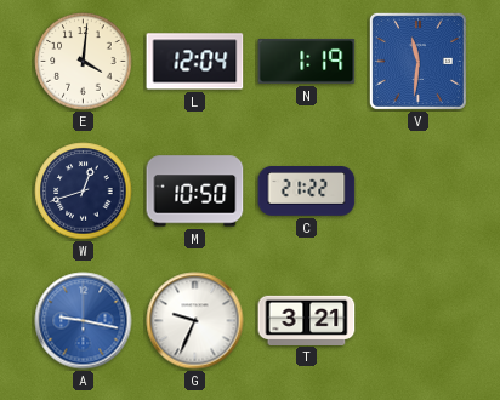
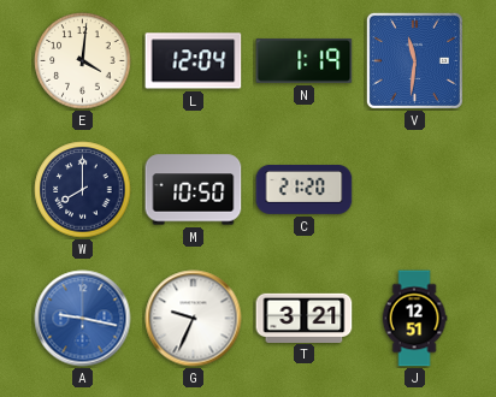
W: 12:42 -> 8:00
C: 21:22 -> 21:20
J: none -> 12:51
